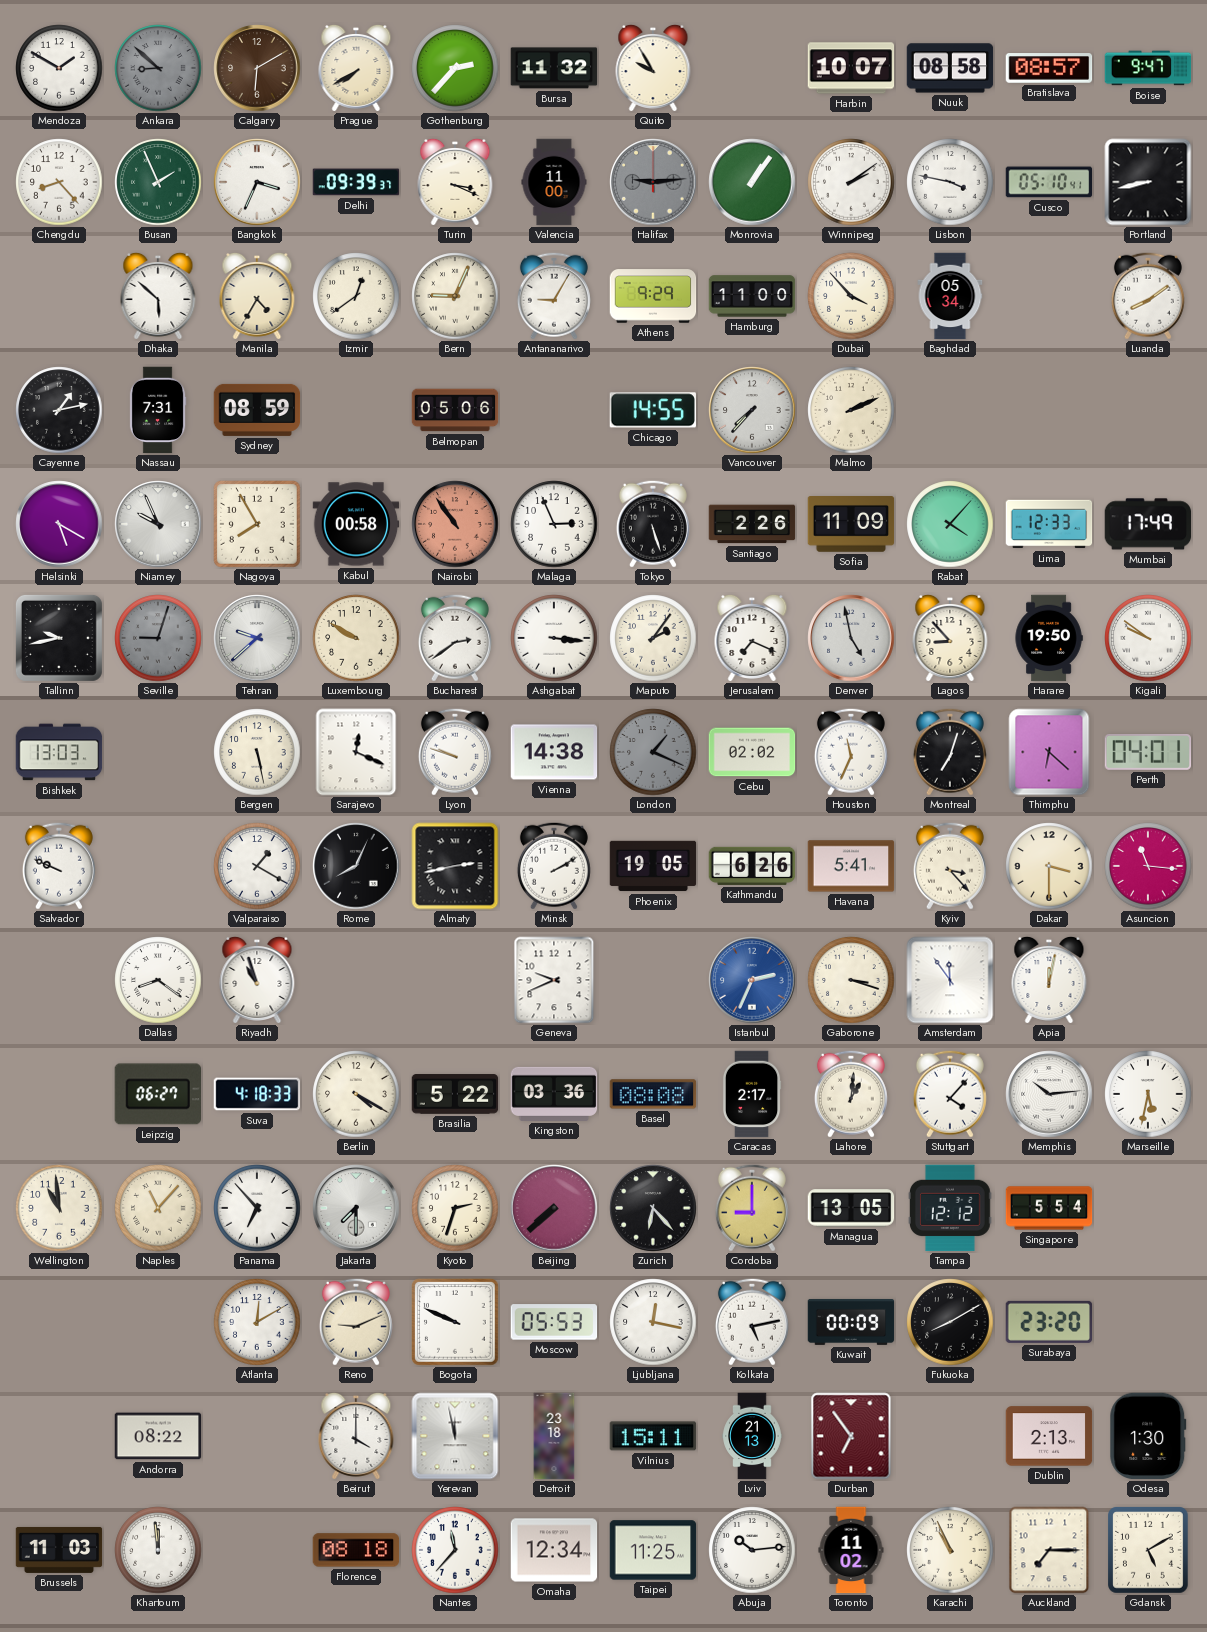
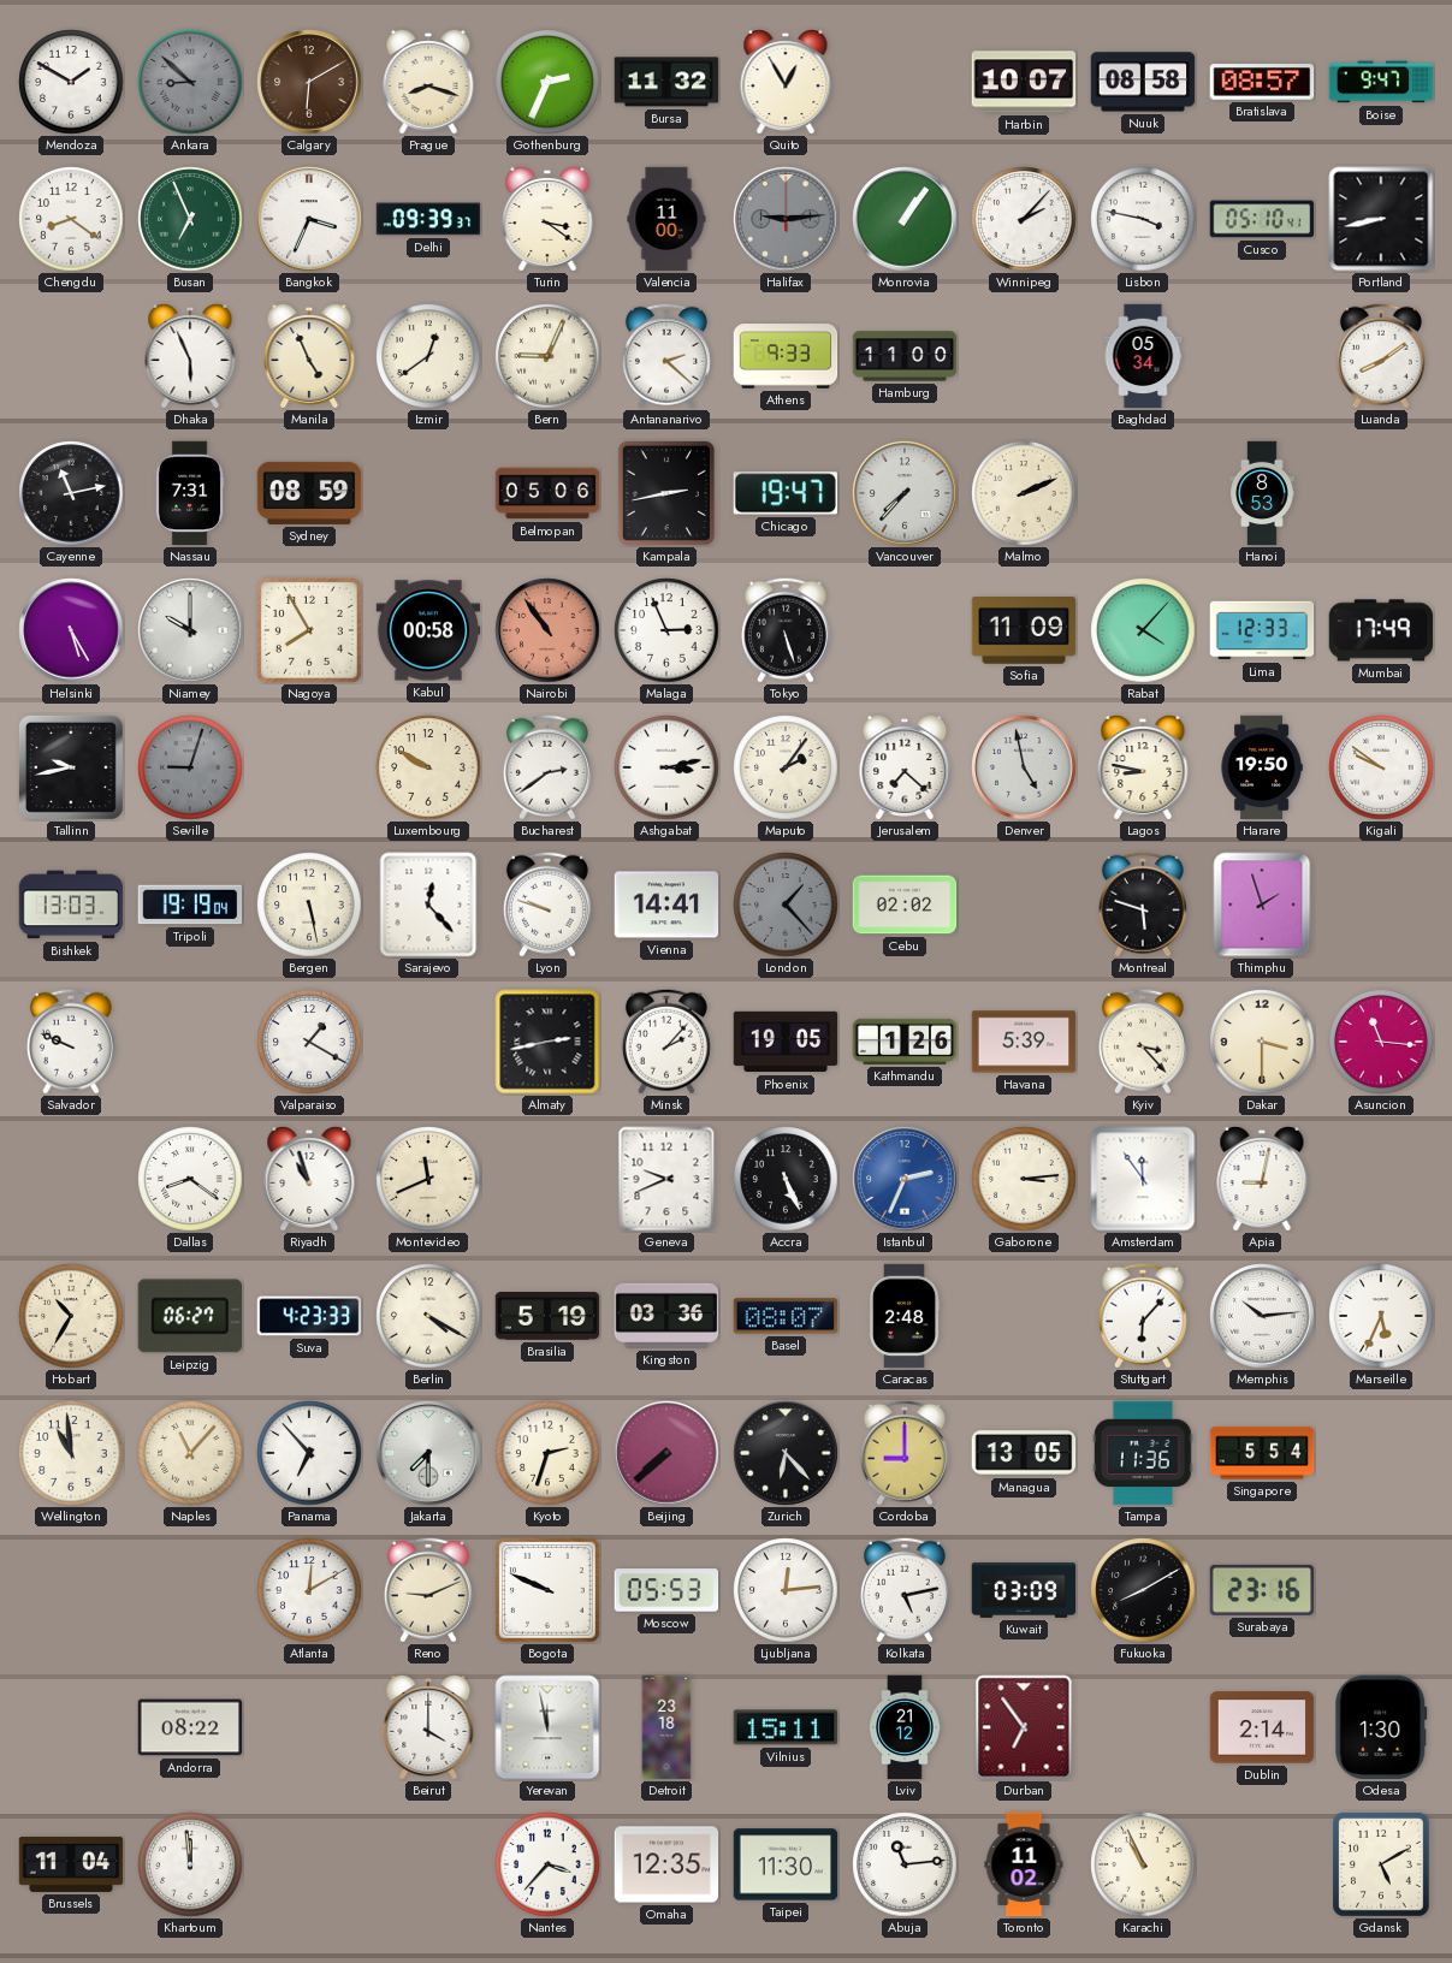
Prague: 7:40 -> 8:18
Gothenburg: 2:37 -> 2:34
Quito: 9:55 -> 12:55
Chengdu: 8:23 -> 8:21
Busan: 1:56 -> 6:56
Turin: 3:19 -> 3:21
Winnipeg: 2:09 -> 2:07
Dhaka: 5:52 -> 5:56
Manila: 4:35 -> 4:56
Antananarivo: 9:05 -> 2:22
Athens: 9:29 -> 9:33
Dubai: 3:53 -> none
Cayenne: 1:13 -> 11:13
Kampala: none -> 2:43
Chicago: 14:55 -> 19:47
Hanoi: none -> 8:53
Helsinki: 5:20 -> 5:25
Niamey: 9:56 -> 10:00
Santiago: 2:26 -> none
Tehran: 9:38 -> none
Ashgabat: 3:16 -> 3:13
Jerusalem: 7:19 -> 7:22
Lagos: 8:53 -> 8:47
Tripoli: none -> 19:19
Sarajevo: 12:19 -> 12:23
Vienna: 14:38 -> 14:41
London: 1:19 -> 1:23
Houston: 11:34 -> none
Montreal: 7:03 -> 5:48
Thimphu: 6:22 -> 1:57
Perth: 04:01 -> none
Rome: 8:04 -> none
Minsk: 2:10 -> 2:07
Kathmandu: 6:26 -> 1:26
Havana: 5:41 -> 5:39
Montevideo: none -> 11:41
Accra: none -> 5:26
Gaborone: 3:18 -> 3:14
Apia: 12:02 -> 9:02
Hobart: none -> 10:35
Suva: 4:18 -> 4:23
Brasilia: 5:22 -> 5:19
Basel: 08:08 -> 08:07
Caracas: 2:17 -> 2:48
Lahore: 1:01 -> none
Stuttgart: 4:07 -> 6:07
Marseille: 5:32 -> 5:34
Tampa: 12:12 -> 11:36
Ljubljana: 12:17 -> 12:14
Kuwait: 00:09 -> 03:09
Surabaya: 23:20 -> 23:16
Lviv: 21:13 -> 21:12
Dublin: 2:13 -> 2:14
Brussels: 11:03 -> 11:04
Florence: 08:18 -> none
Nantes: 11:37 -> 3:37
Omaha: 12:34 -> 12:35
Taipei: 11:25 -> 11:30
Abuja: 10:14 -> 11:14
Auckland: 7:15 -> none
